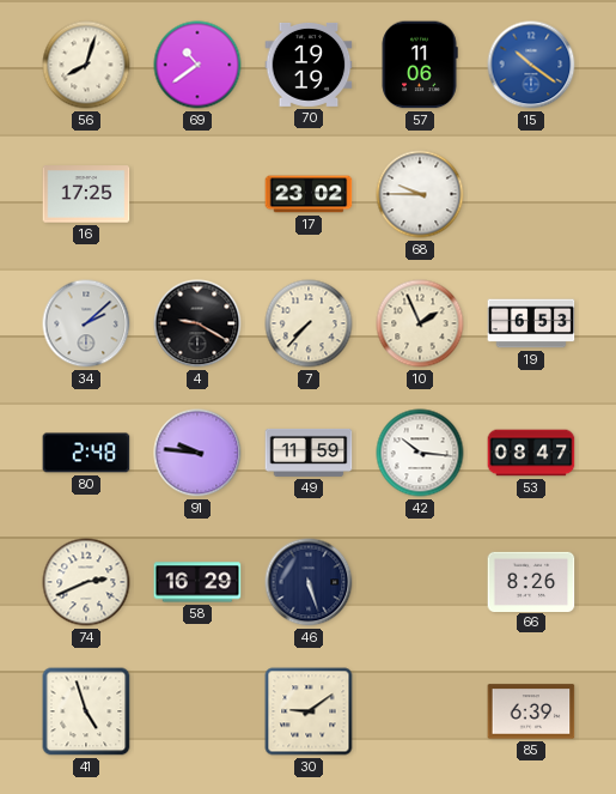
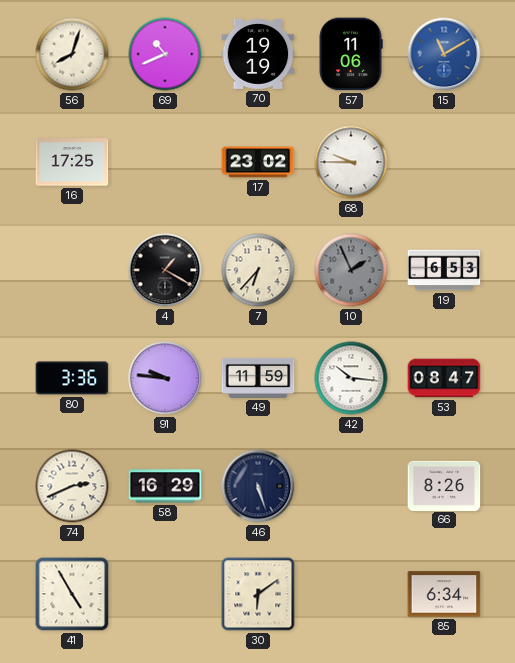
69: 10:39 -> 10:41
15: 10:21 -> 11:10
34: 2:08 -> none
4: 9:20 -> 1:20
7: 7:37 -> 6:37
10 dial: cream -> grey
80: 2:48 -> 3:36
41: 4:57 -> 4:55
30: 9:09 -> 6:09
85: 6:39 -> 6:34
